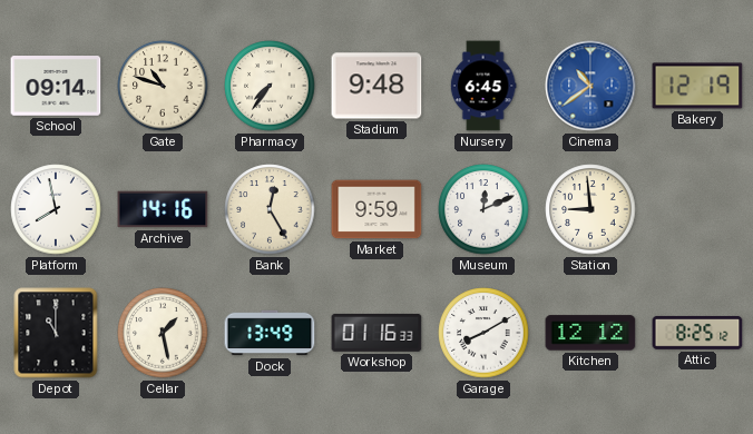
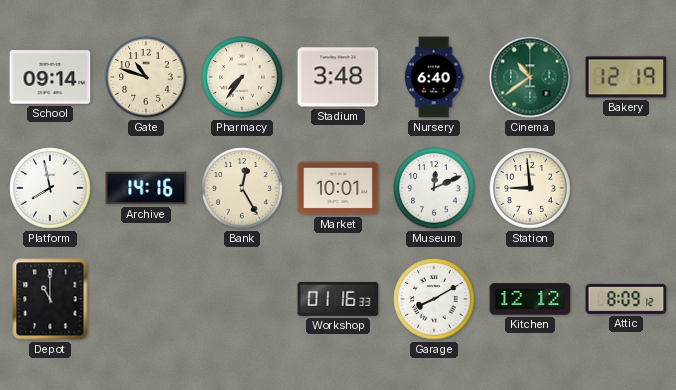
Stadium: 9:48 -> 3:48
Nursery: 6:45 -> 6:40
Cinema dial: blue -> green
Market: 9:59 -> 10:01
Cellar: 1:28 -> none
Dock: 13:49 -> none
Attic: 8:25 -> 8:09
